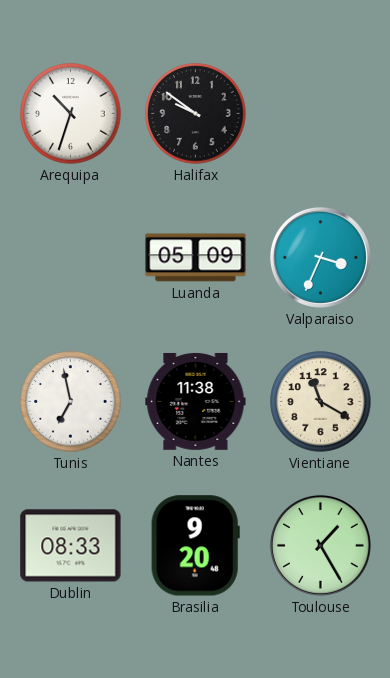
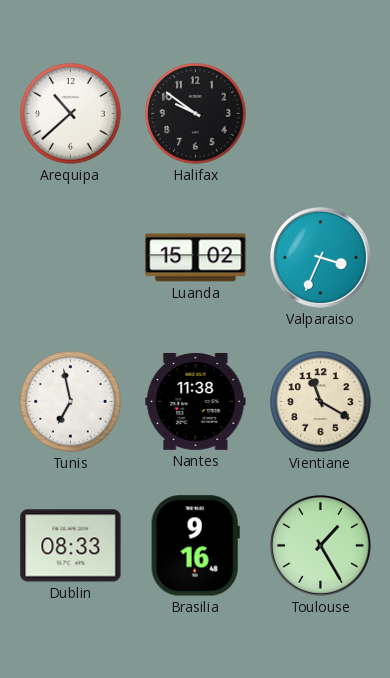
Arequipa: 10:33 -> 10:38
Luanda: 05:09 -> 15:02
Brasilia: 9:20 -> 9:16
